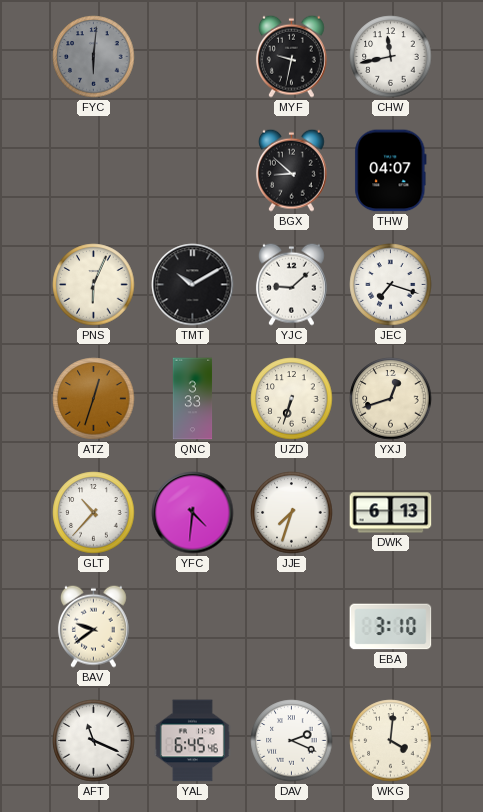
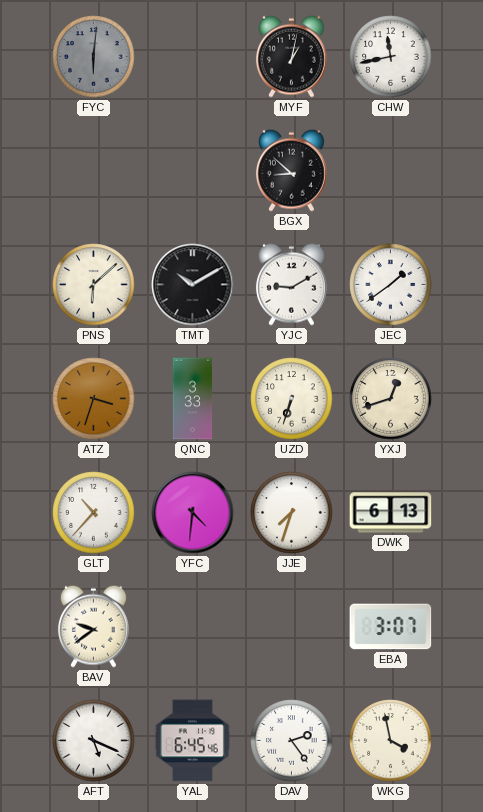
MYF: 9:32 -> 1:02
THW: 04:07 -> none
PNS: 6:04 -> 6:08
YJC: 9:08 -> 9:10
JEC: 7:18 -> 1:39
ATZ: 12:33 -> 3:33
EBA: 3:10 -> 3:07
AFT: 11:19 -> 5:19
DAV: 2:19 -> 2:24
WKG: 4:01 -> 3:58
